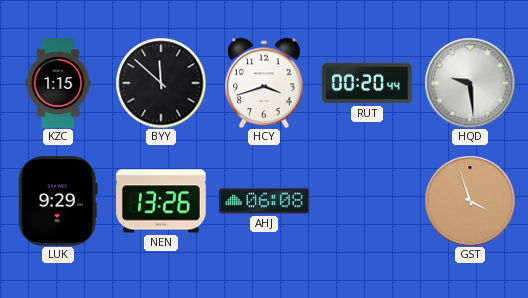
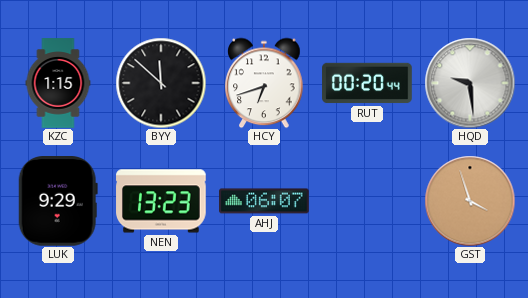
HCY: 3:42 -> 6:42
NEN: 13:26 -> 13:23
AHJ: 06:08 -> 06:07
